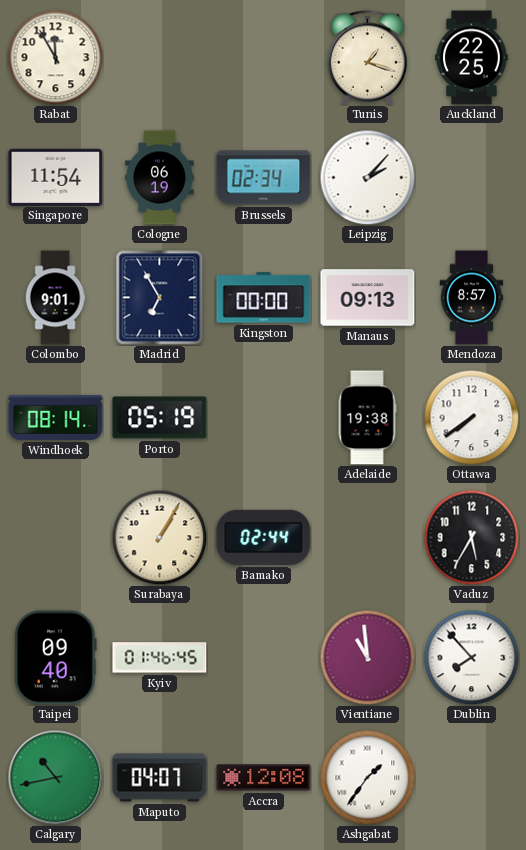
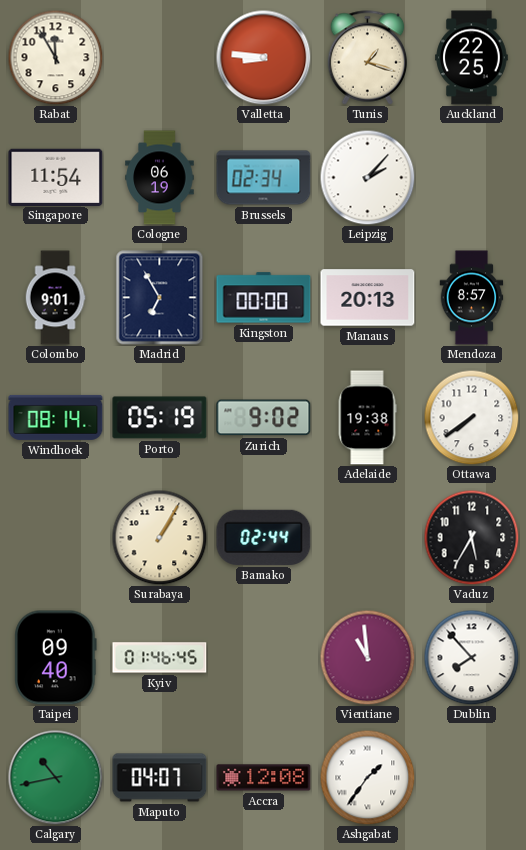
Valletta: none -> 8:46
Manaus: 09:13 -> 20:13
Zurich: none -> 9:02
